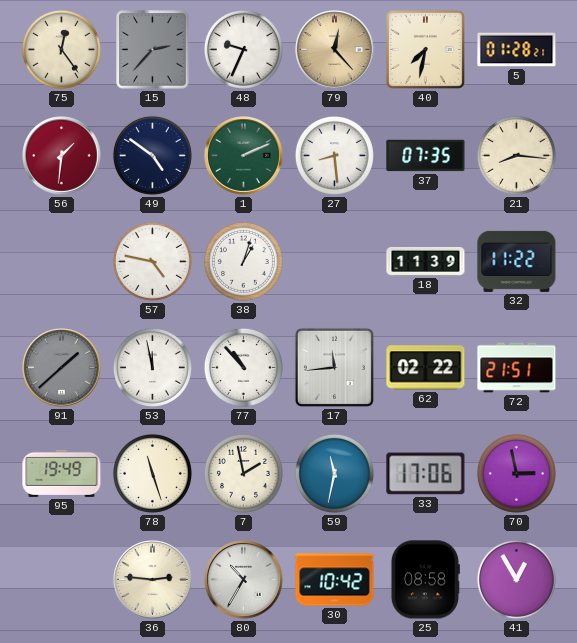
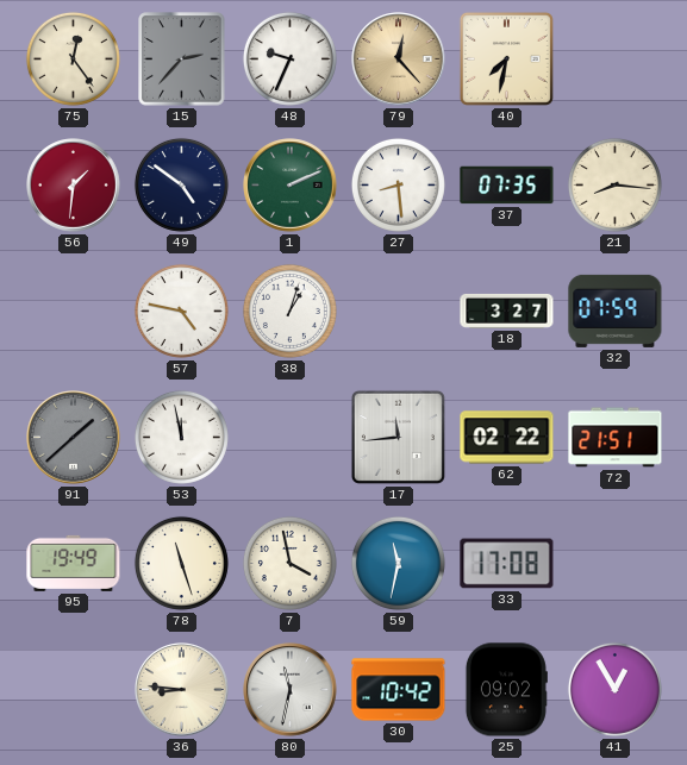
5: 01:28 -> none
18: 11:39 -> 3:27
32: 11:22 -> 07:59
77: 10:53 -> none
7: 1:58 -> 3:58
33: 17:06 -> 17:08
70: 2:58 -> none
36: 2:46 -> 8:46
80: 10:35 -> 11:32
25: 08:58 -> 09:02
